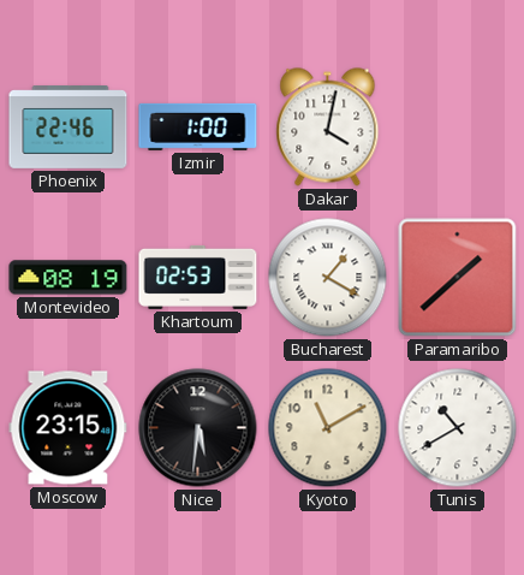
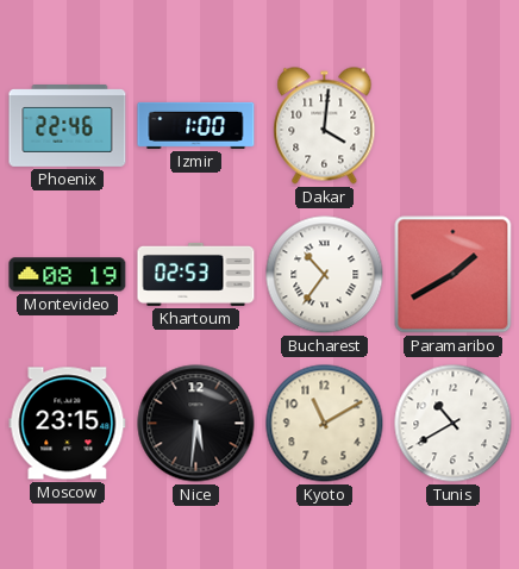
Dakar: 4:02 -> 4:01
Bucharest: 1:20 -> 10:36
Paramaribo: 1:38 -> 1:40
